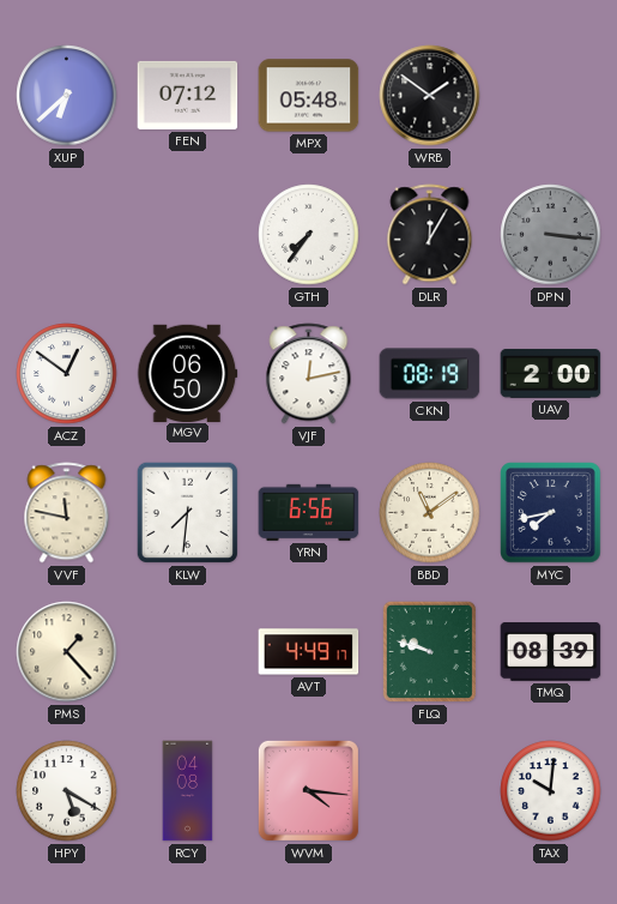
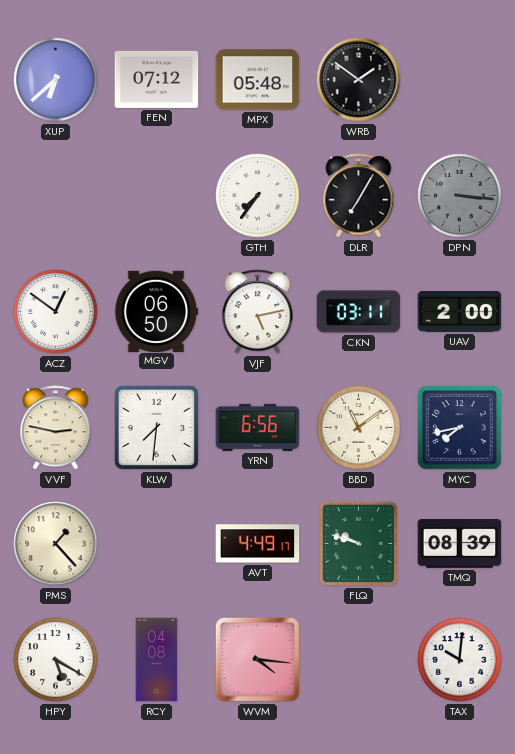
DLR: 12:05 -> 7:05
VJF: 12:13 -> 5:13
CKN: 08:19 -> 03:11
VVF: 11:47 -> 2:47
